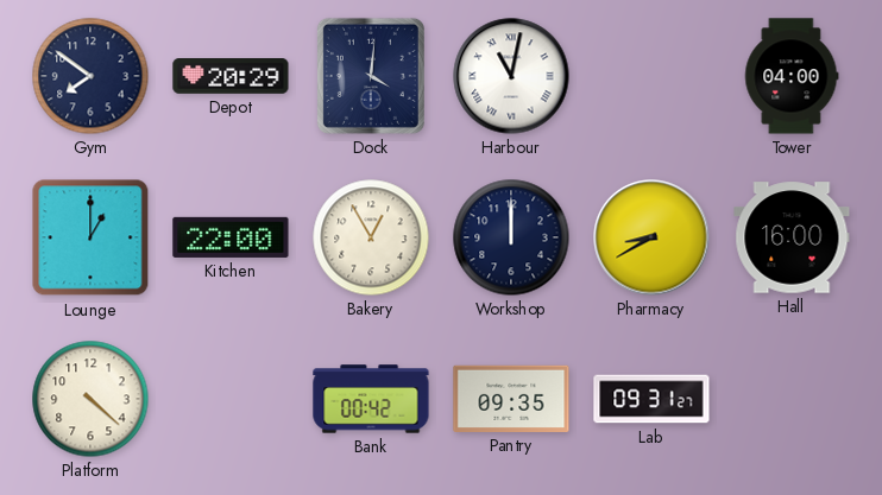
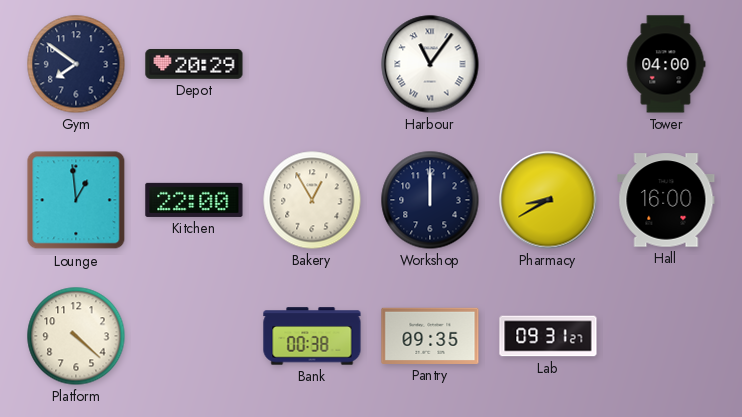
Dock: 4:01 -> none
Harbour: 11:02 -> 11:06
Lounge: 1:00 -> 12:59
Bank: 00:42 -> 00:38
